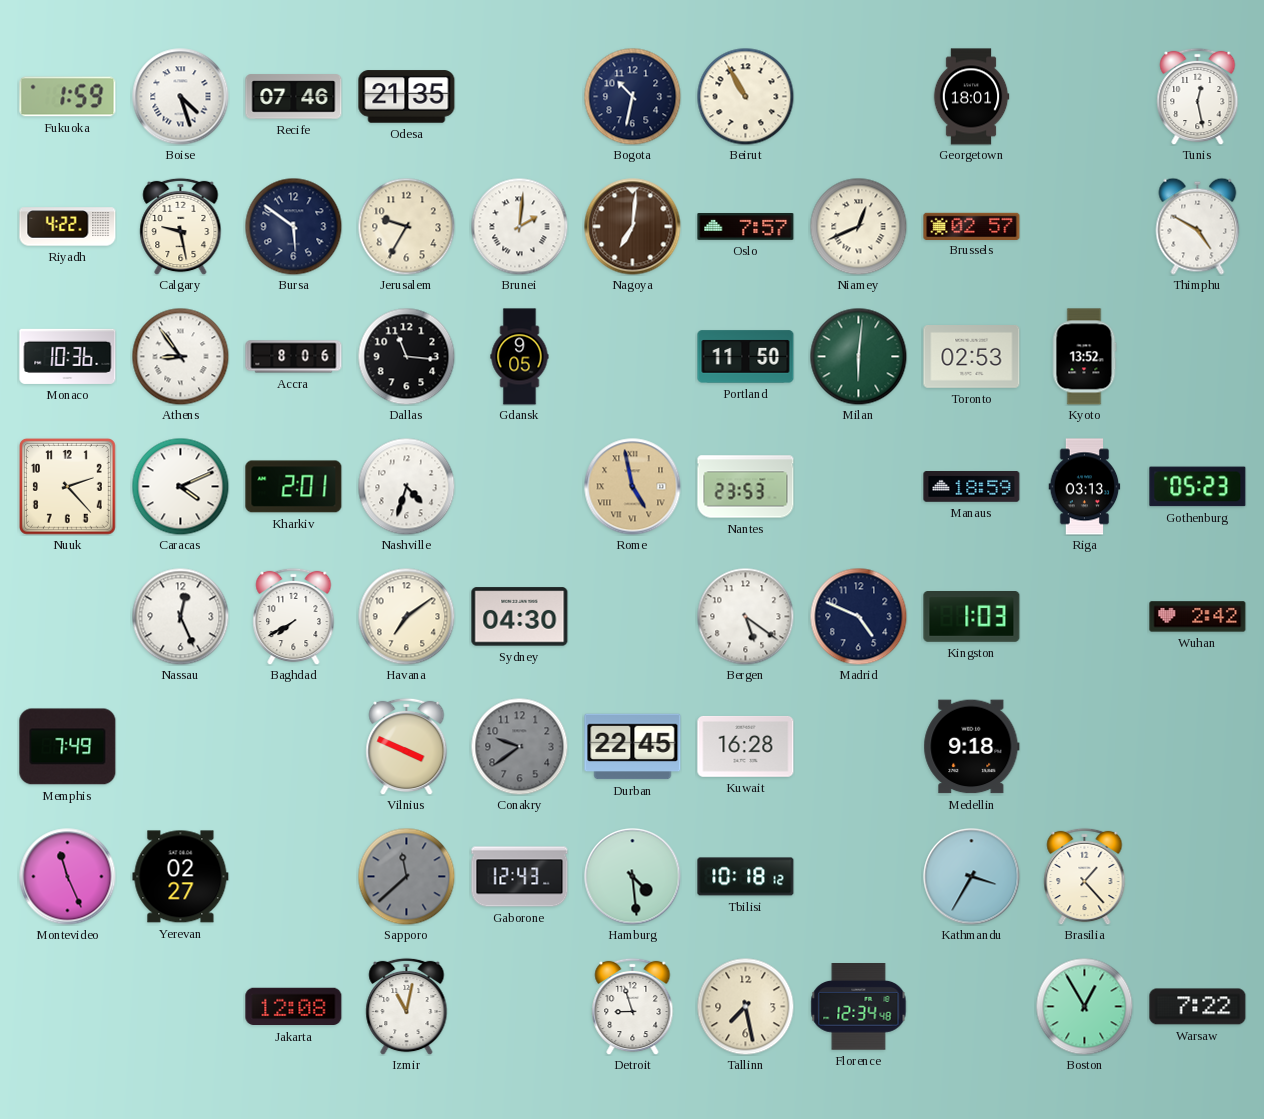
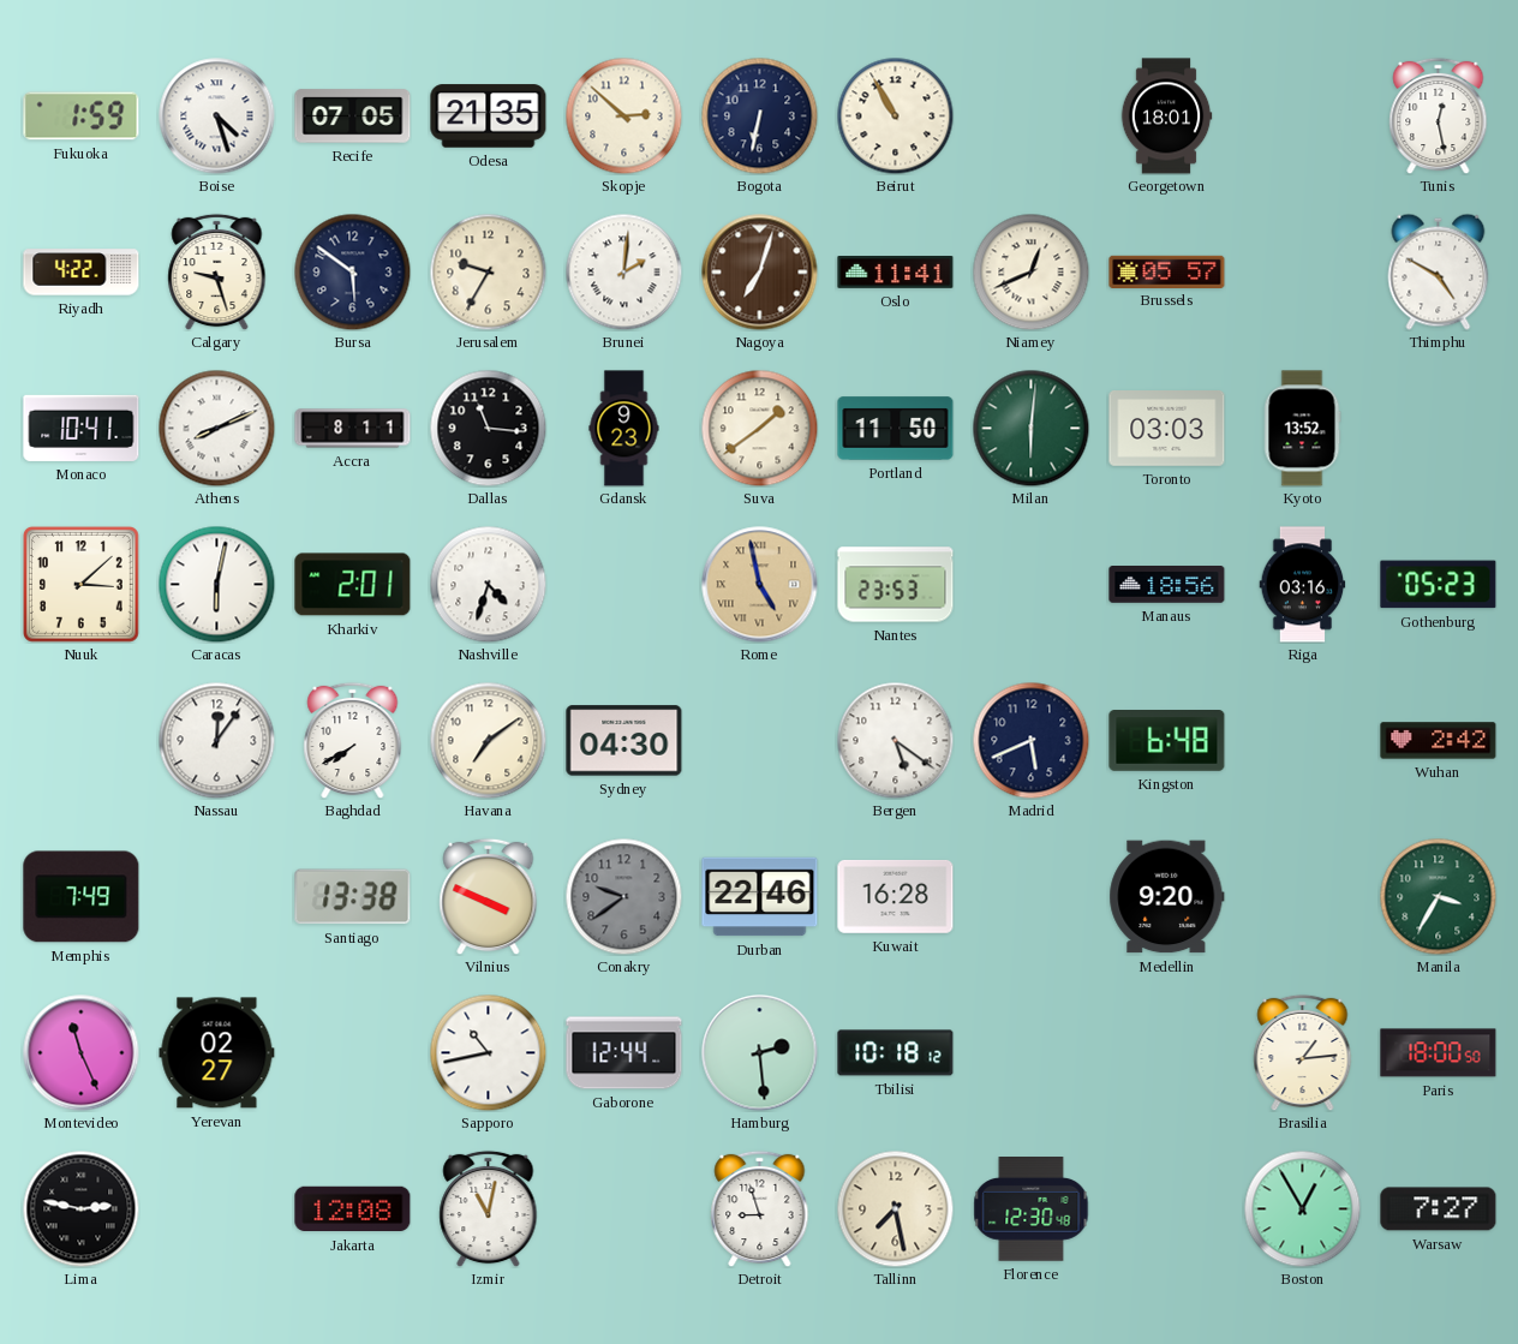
Recife: 07:46 -> 07:05
Skopje: none -> 2:52
Bogota: 10:32 -> 6:32
Calgary: 9:28 -> 9:27
Nagoya: 7:01 -> 7:03
Oslo: 7:57 -> 11:41
Brussels: 02:57 -> 05:57
Monaco: 10:36 -> 10:41
Athens: 8:54 -> 8:11
Accra: 8:06 -> 8:11
Gdansk: 9:05 -> 9:23
Suva: none -> 1:39
Toronto: 02:53 -> 03:03
Nuuk: 2:23 -> 3:08
Caracas: 4:11 -> 6:02
Manaus: 18:59 -> 18:56
Riga: 03:13 -> 03:16
Nassau: 12:26 -> 12:06
Madrid: 4:49 -> 5:41
Kingston: 1:03 -> 6:48
Santiago: none -> 13:38
Durban: 22:45 -> 22:46
Medellin: 9:18 -> 9:20
Manila: none -> 3:35
Sapporo: 11:38 -> 10:43
Sapporo dial: grey -> white
Gaborone: 12:43 -> 12:44
Hamburg: 4:29 -> 2:29
Kathmandu: 3:35 -> none
Brasilia: 1:23 -> 1:14
Paris: none -> 18:00
Lima: none -> 2:47
Florence: 12:34 -> 12:30
Warsaw: 7:22 -> 7:27
